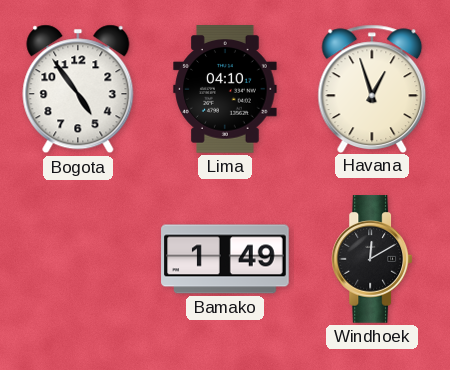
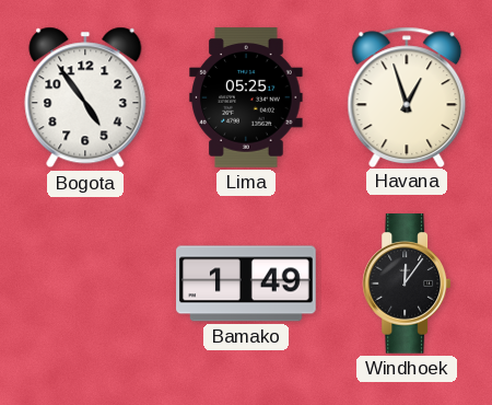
Lima: 04:10 -> 05:25
Windhoek: 12:10 -> 12:06
